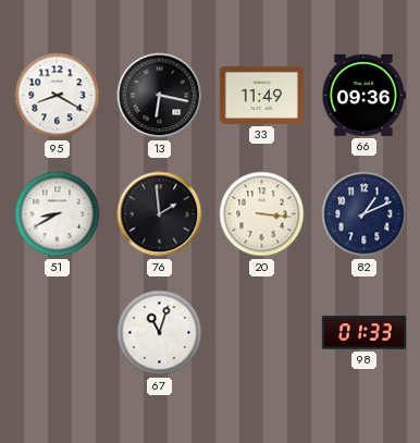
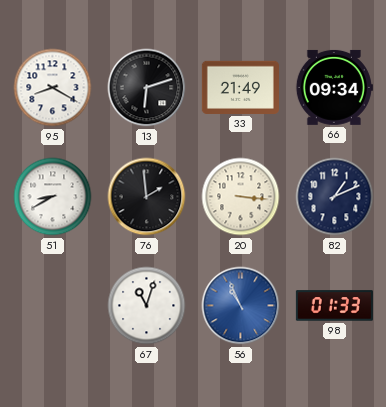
13: 6:17 -> 6:12
33: 11:49 -> 21:49
66: 09:36 -> 09:34
56: none -> 10:56
